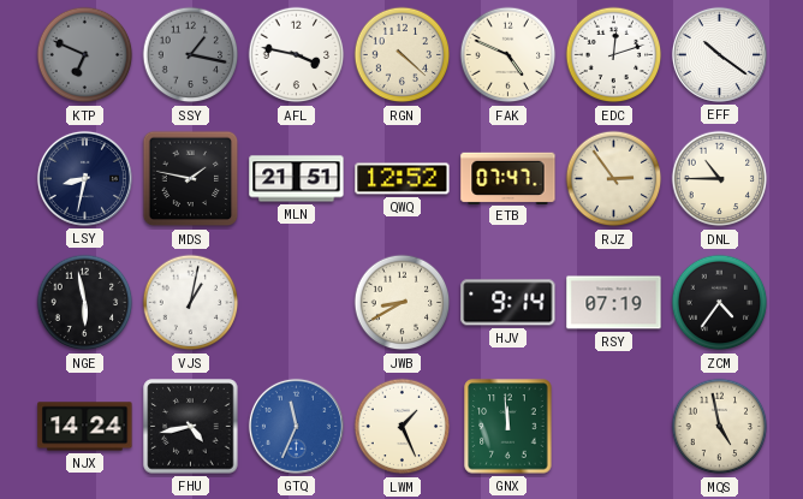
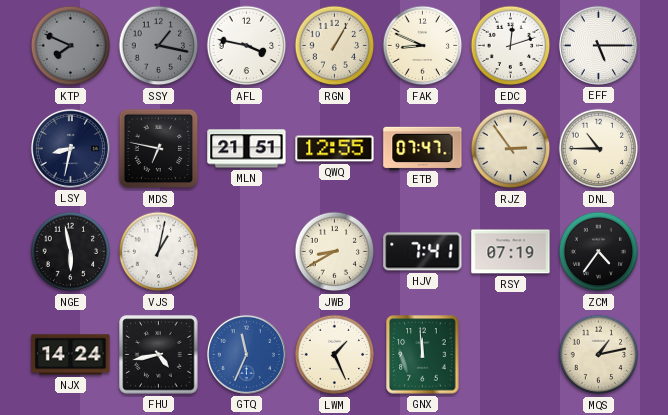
KTP: 6:49 -> 7:49
RGN: 4:22 -> 1:05
FAK: 4:49 -> 8:49
EFF: 10:21 -> 5:15
MDS: 1:47 -> 6:47
QWQ: 12:52 -> 12:55
HJV: 9:14 -> 7:41
MQS: 4:58 -> 1:13
